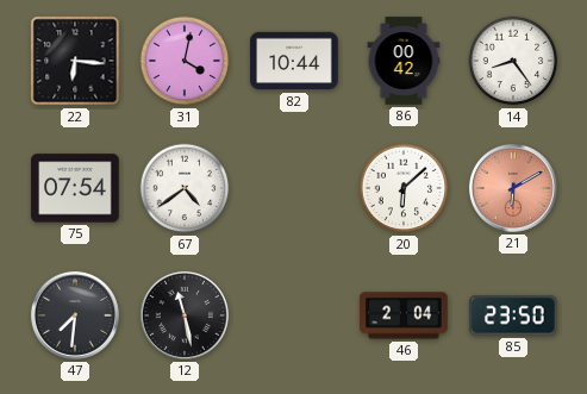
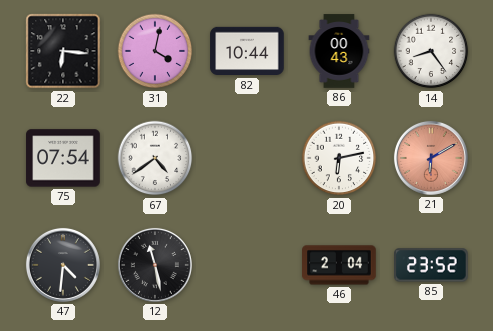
86: 00:42 -> 00:43
20: 6:08 -> 6:13
47: 7:31 -> 4:31
85: 23:50 -> 23:52
